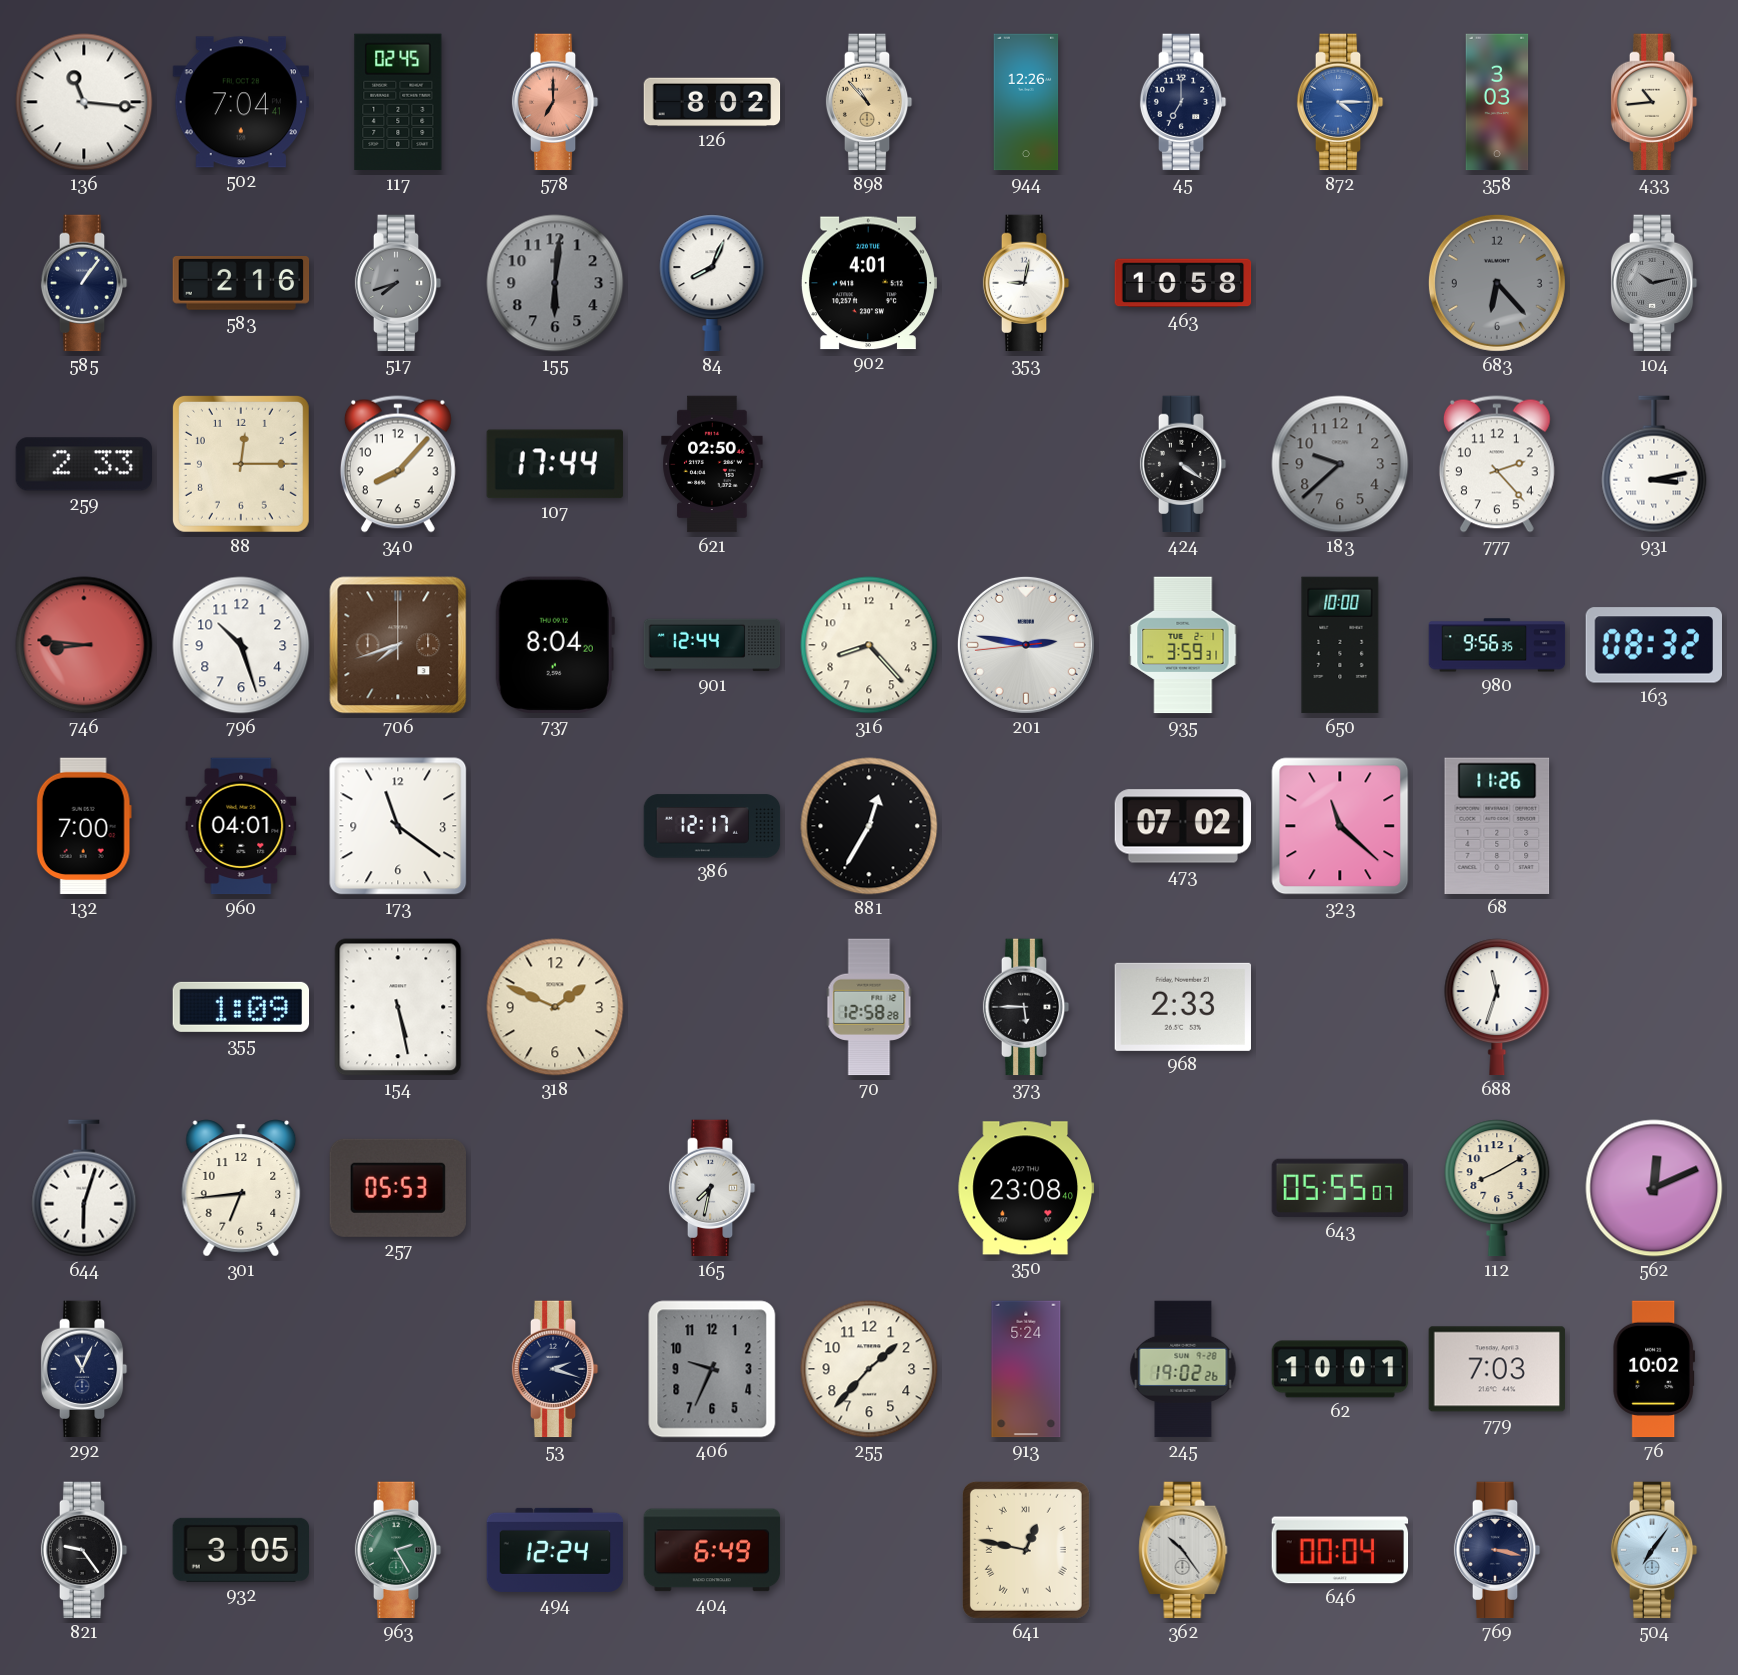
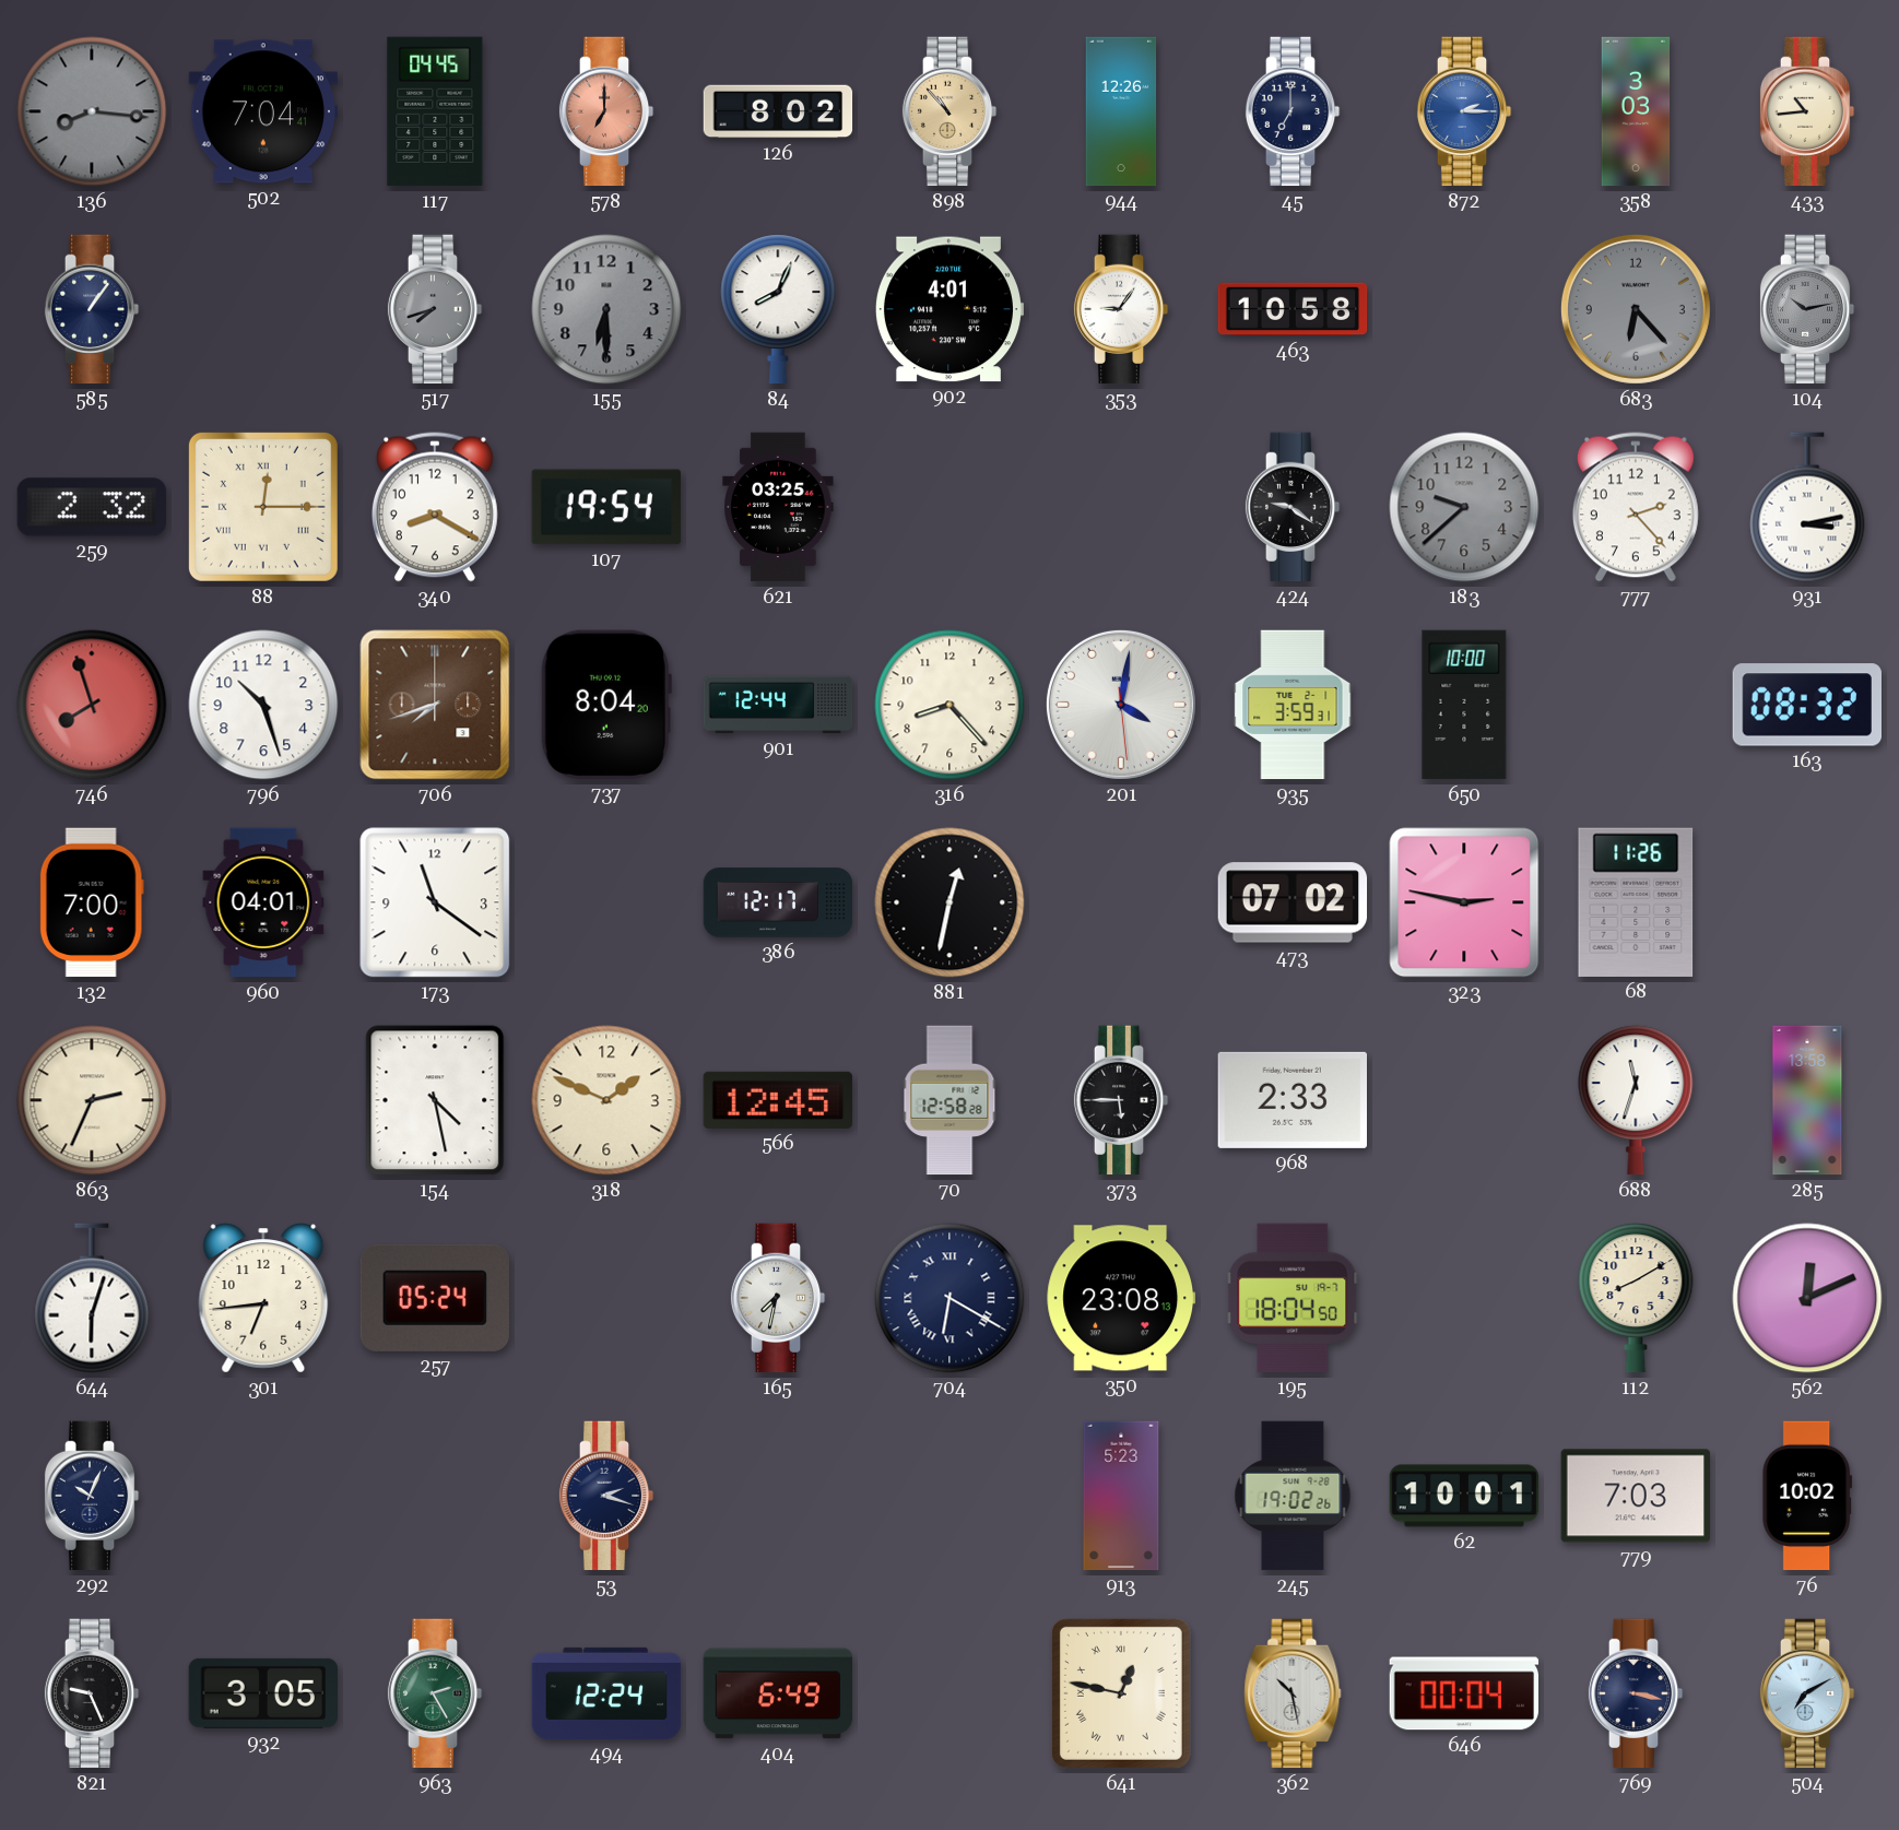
136: 11:16 -> 8:16
136 dial: white -> grey
117: 02:45 -> 04:45
872: 4:15 -> 2:15
583: 2:16 -> none
155: 6:01 -> 6:30
353: 9:02 -> 9:06
259: 2:33 -> 2:32
88 numerals: Arabic -> Roman
340: 8:07 -> 8:20
107: 17:44 -> 19:54
621: 02:50 -> 03:25
424: 4:21 -> 9:21
746: 8:46 -> 7:57
201: 2:46 -> 4:01
980: 9:56 -> none
881: 12:35 -> 12:32
323: 11:22 -> 2:47
863: none -> 2:34
355: 1:09 -> none
154: 5:28 -> 4:28
566: none -> 12:45
285: none -> 13:58
257: 05:53 -> 05:24
704: none -> 6:20
350: 23:08:40 -> 23:08:13
195: none -> 18:04
643: 05:55 -> none
292: 11:04 -> 10:04
406: 9:34 -> none
255: 1:37 -> none
913: 5:24 -> 5:23
821: 9:24 -> 9:26
362: 10:24 -> 10:28
504: 7:06 -> 7:10
